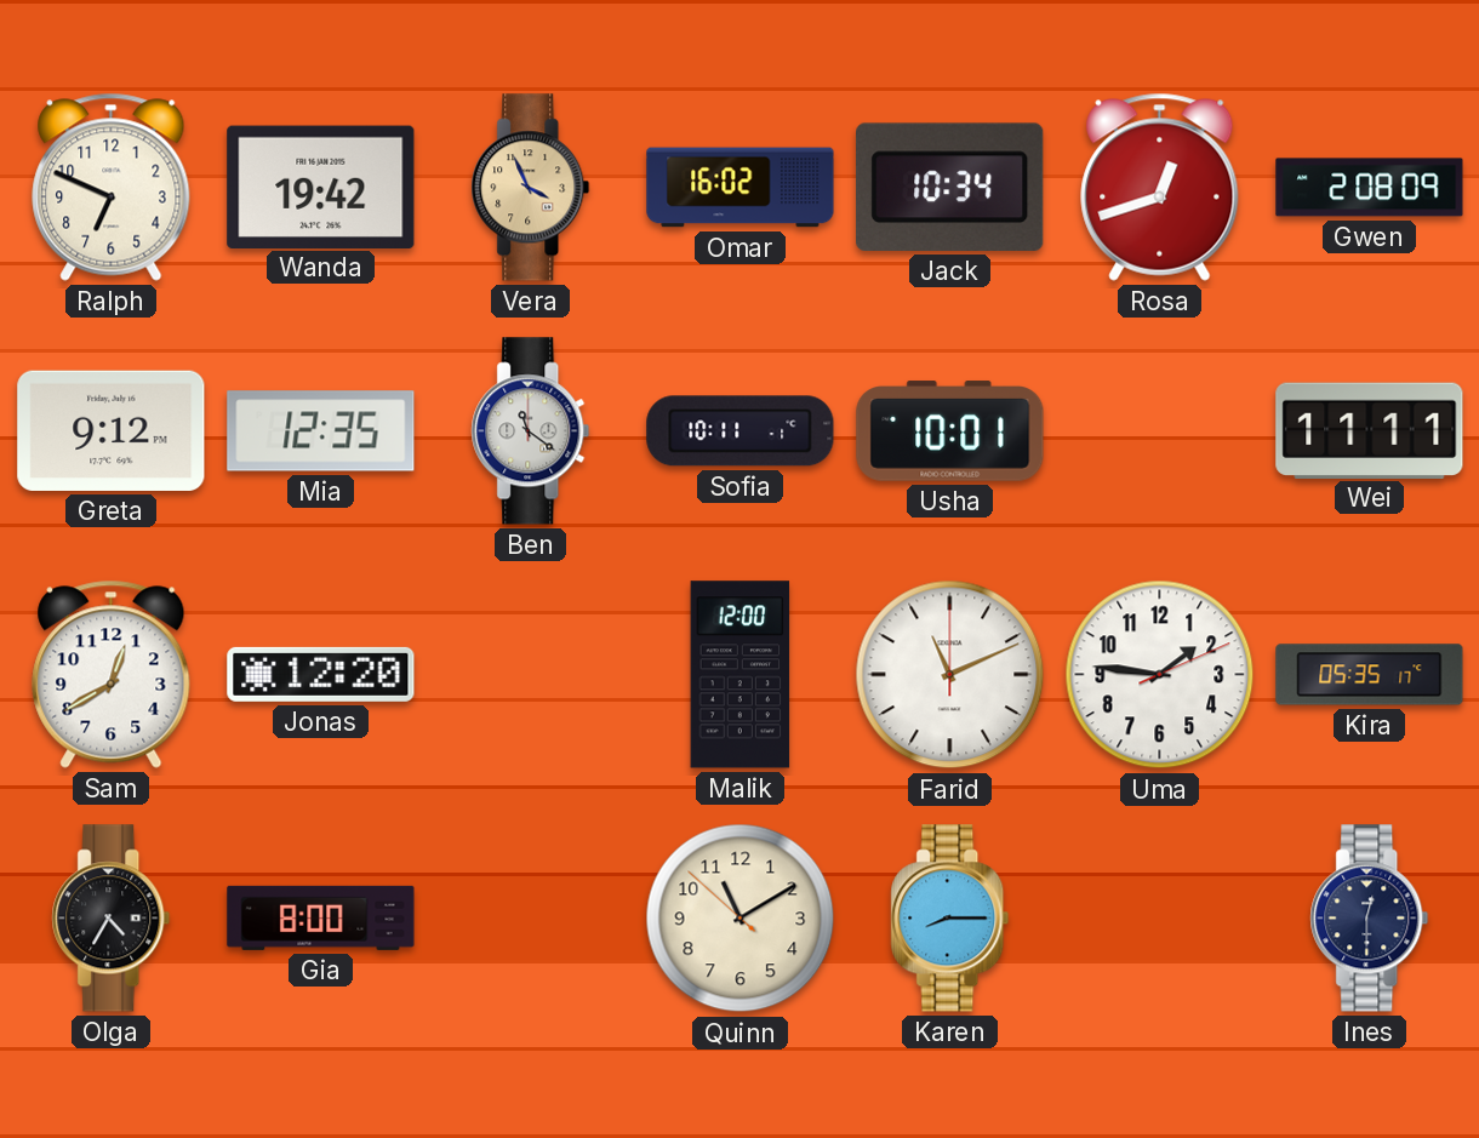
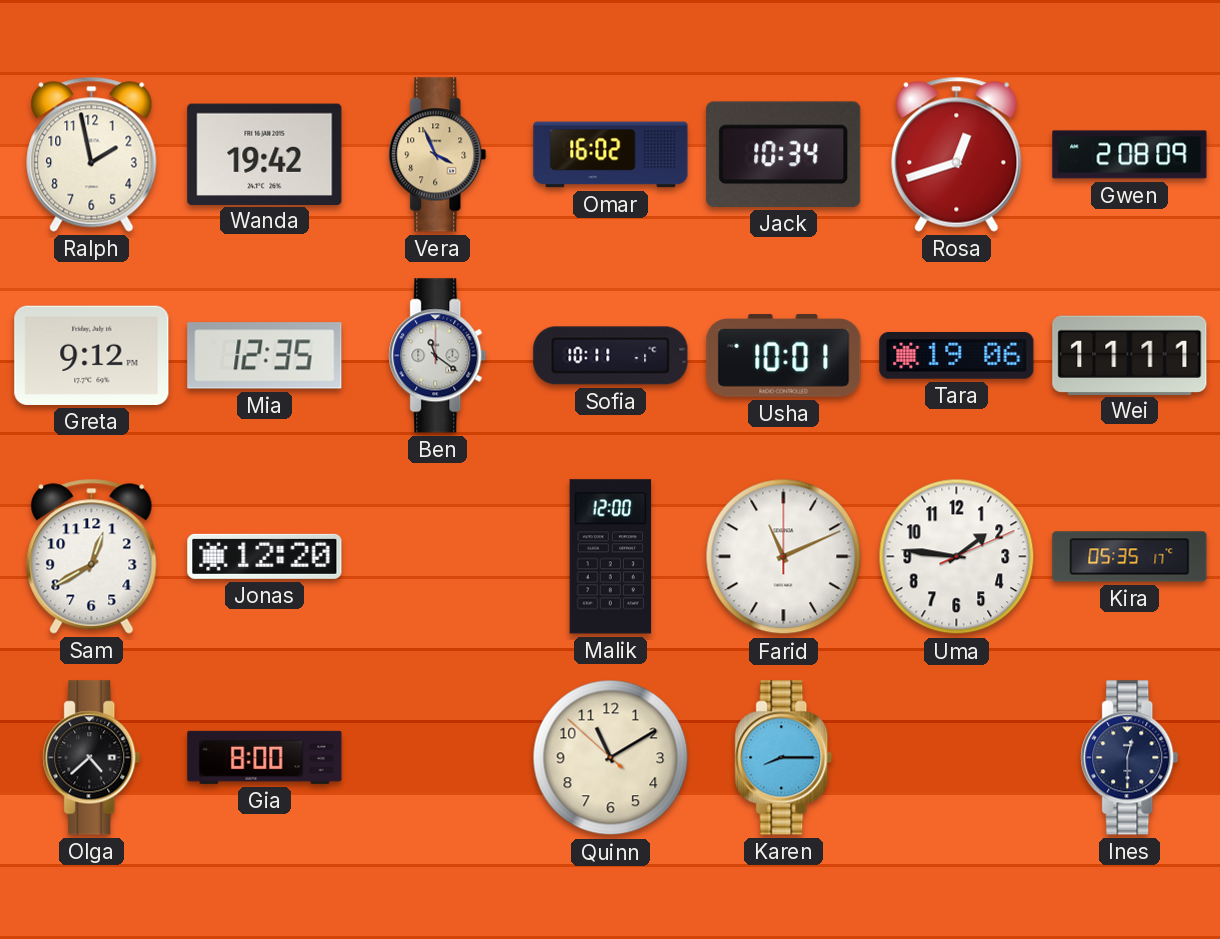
Ralph: 6:49 -> 1:58
Tara: none -> 19:06
Olga: 4:35 -> 4:38
